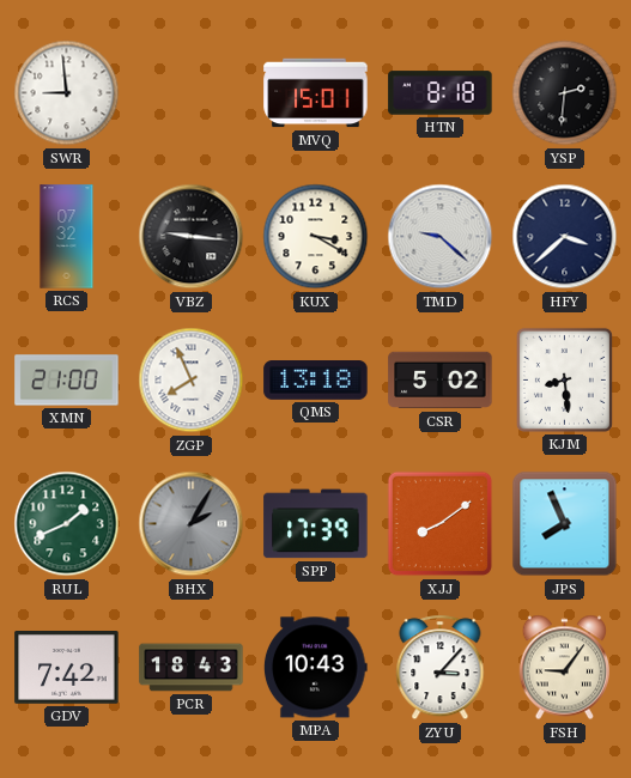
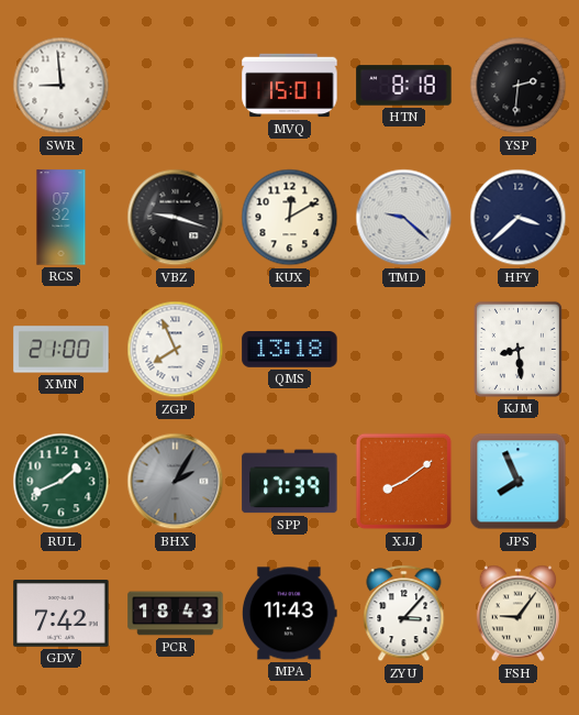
VBZ: 9:16 -> 9:18
KUX: 3:20 -> 12:10
CSR: 5:02 -> none
MPA: 10:43 -> 11:43
